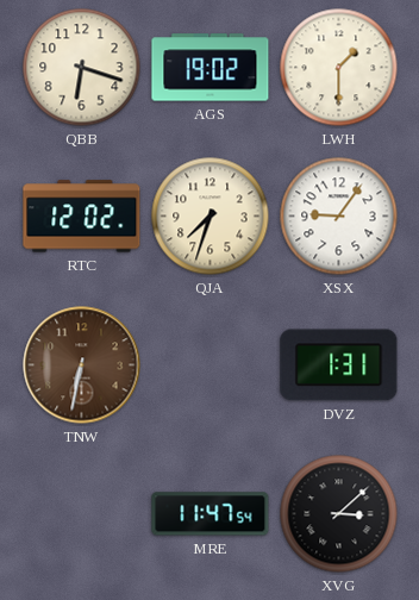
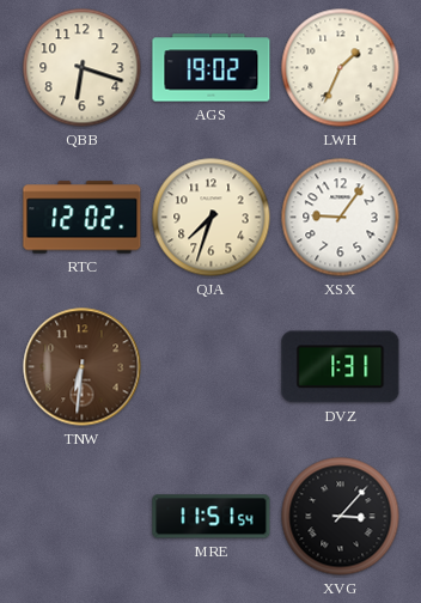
LWH: 1:30 -> 1:34
TNW: 6:32 -> 6:31
MRE: 11:47 -> 11:51
XVG: 3:08 -> 3:07
